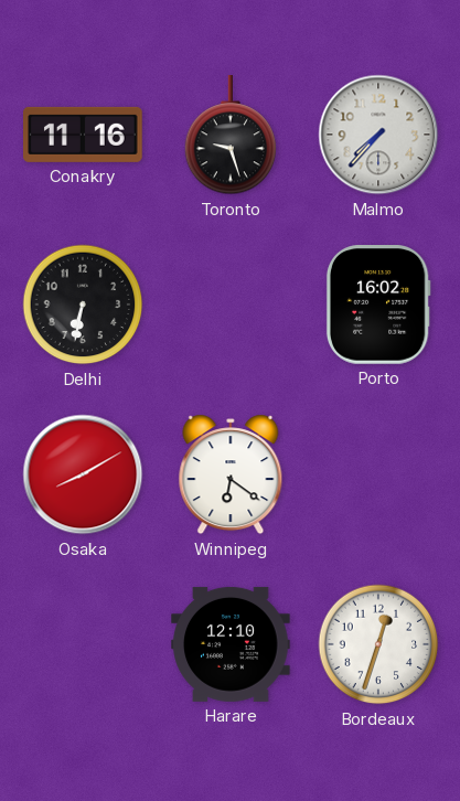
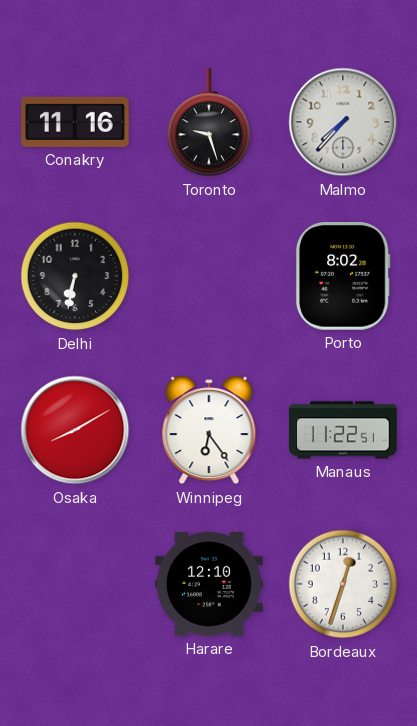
Porto: 16:02 -> 8:02
Winnipeg: 6:21 -> 6:24
Manaus: none -> 11:22
